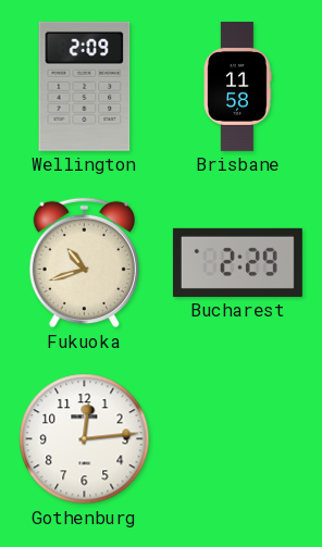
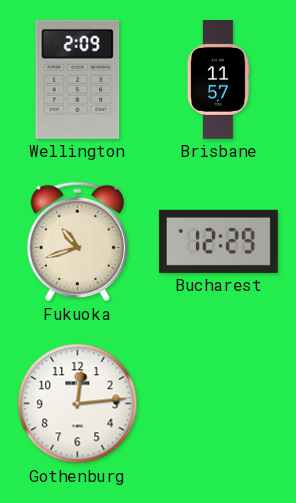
Brisbane: 11:58 -> 11:57
Bucharest: 2:29 -> 12:29
